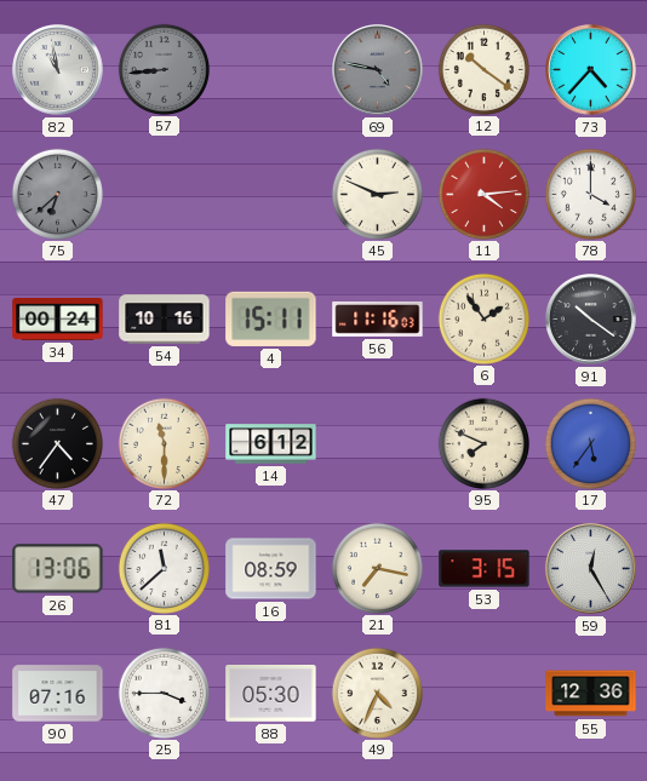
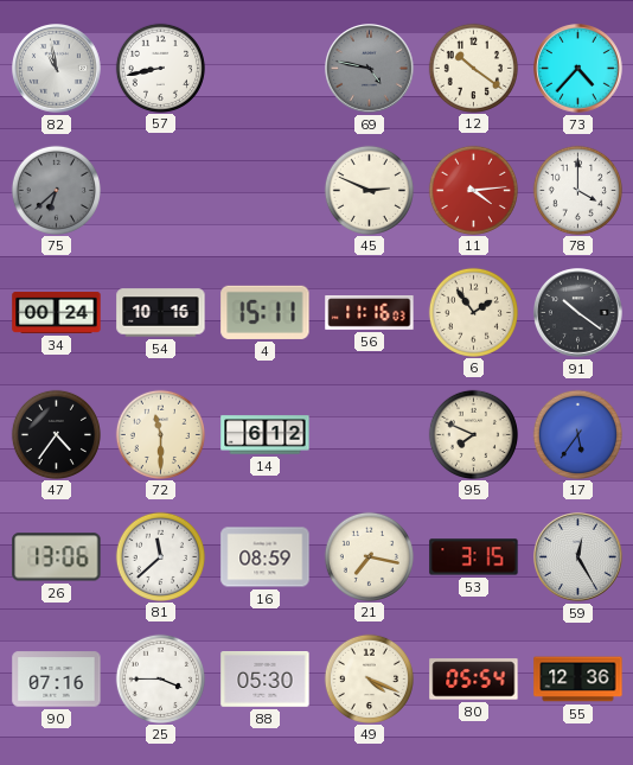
57: 8:44 -> 8:43
57 dial: grey -> white
49: 4:34 -> 4:19
80: none -> 05:54
